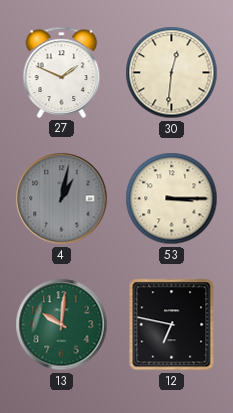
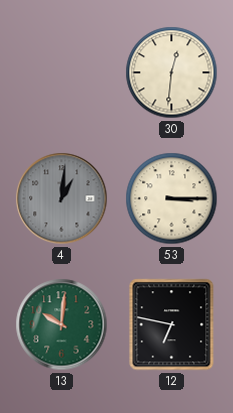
27: 1:49 -> none
4: 1:02 -> 1:01
